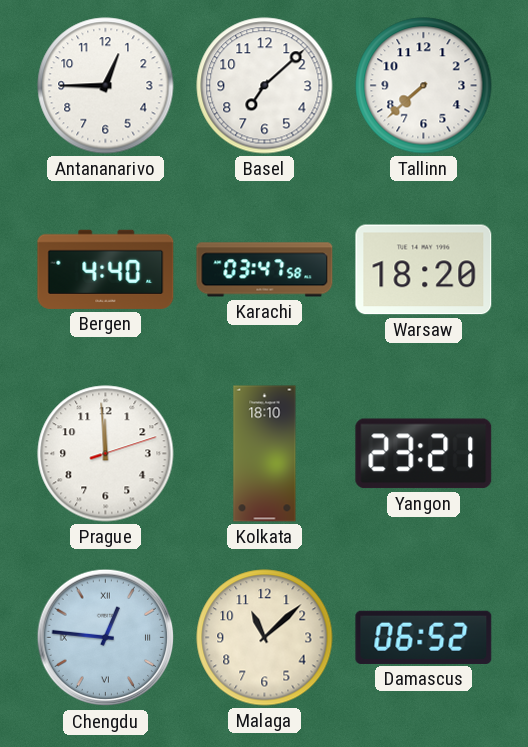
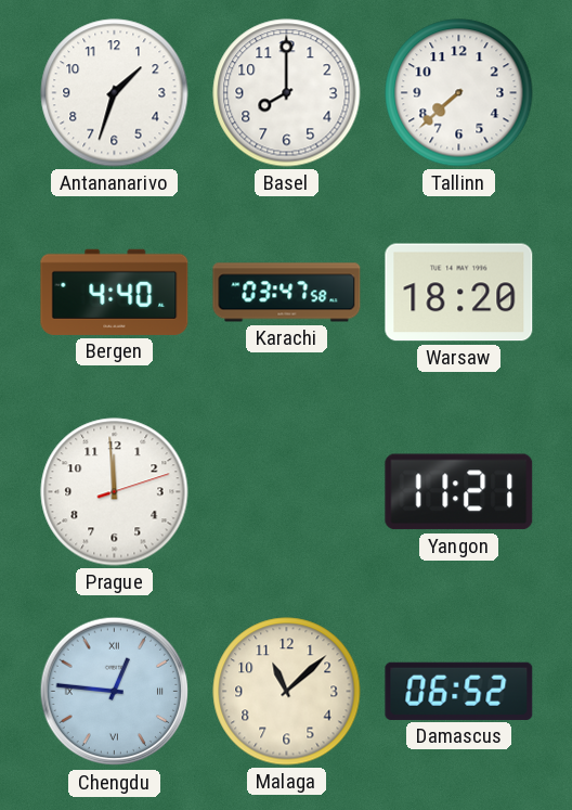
Antananarivo: 12:45 -> 1:33
Basel: 7:08 -> 8:00
Kolkata: 18:10 -> none
Yangon: 23:21 -> 11:21
